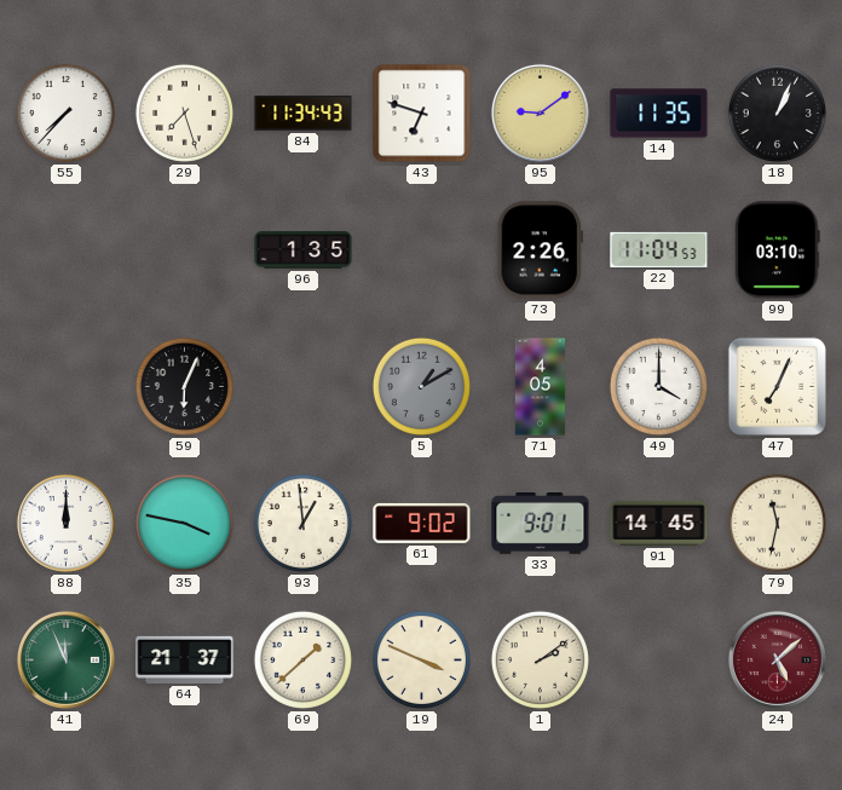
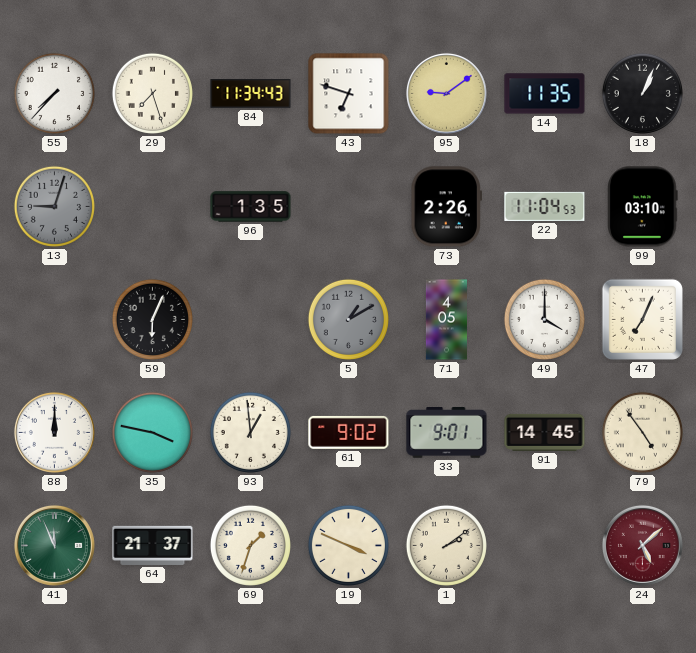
13: none -> 9:03
79: 11:32 -> 4:54
69: 1:38 -> 1:33
